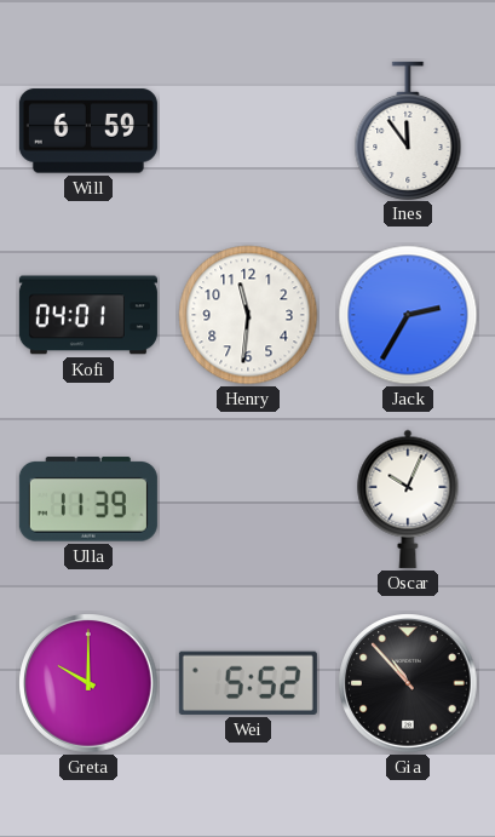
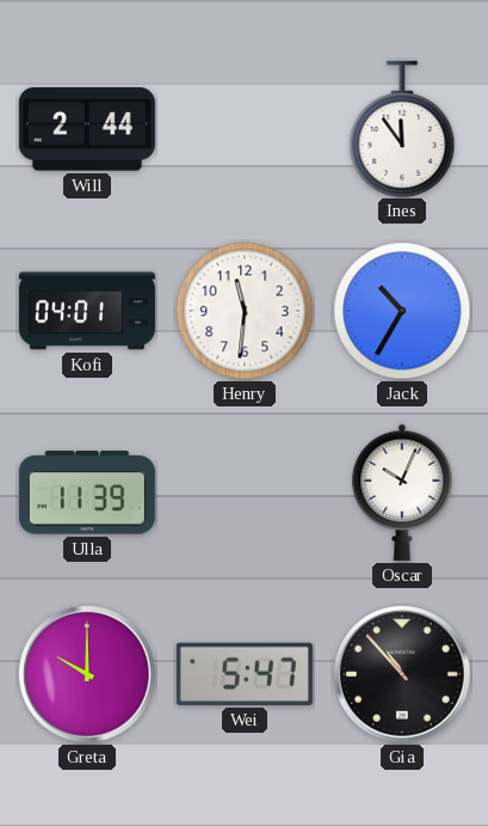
Will: 6:59 -> 2:44
Jack: 2:35 -> 10:35
Wei: 5:52 -> 5:47
